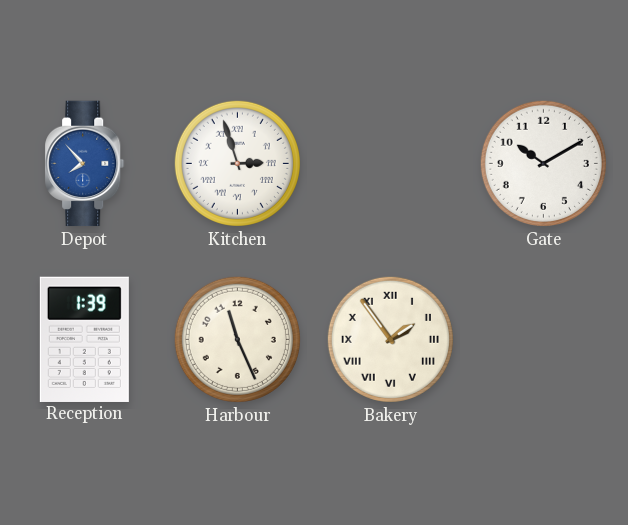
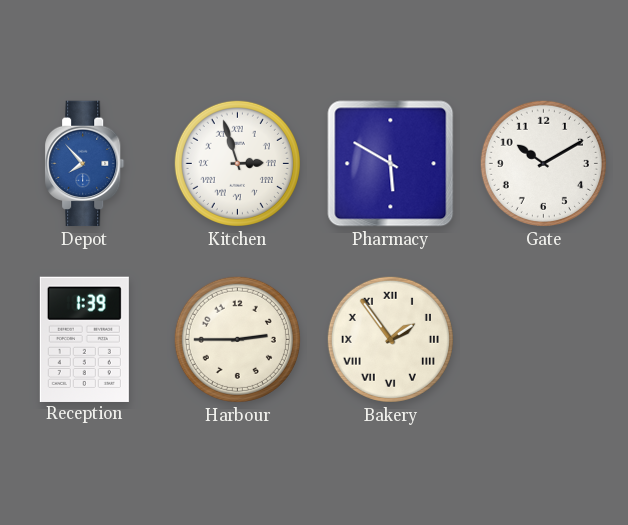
Pharmacy: none -> 5:50
Harbour: 11:26 -> 2:45
